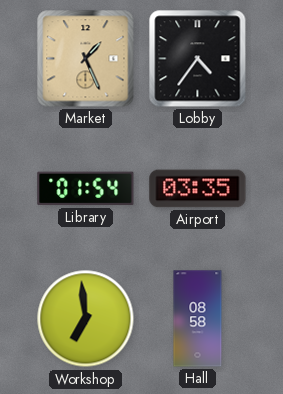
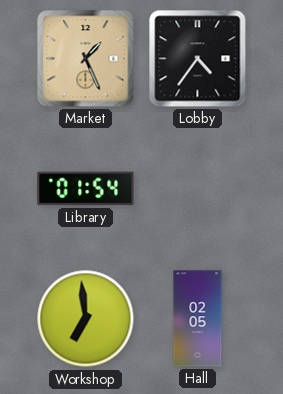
Airport: 03:35 -> none
Hall: 08:58 -> 02:05
